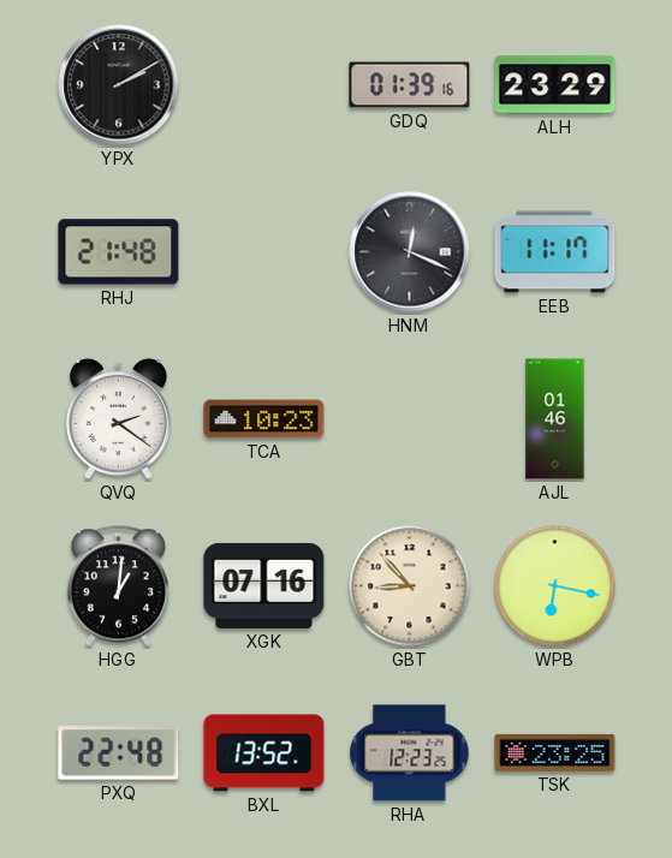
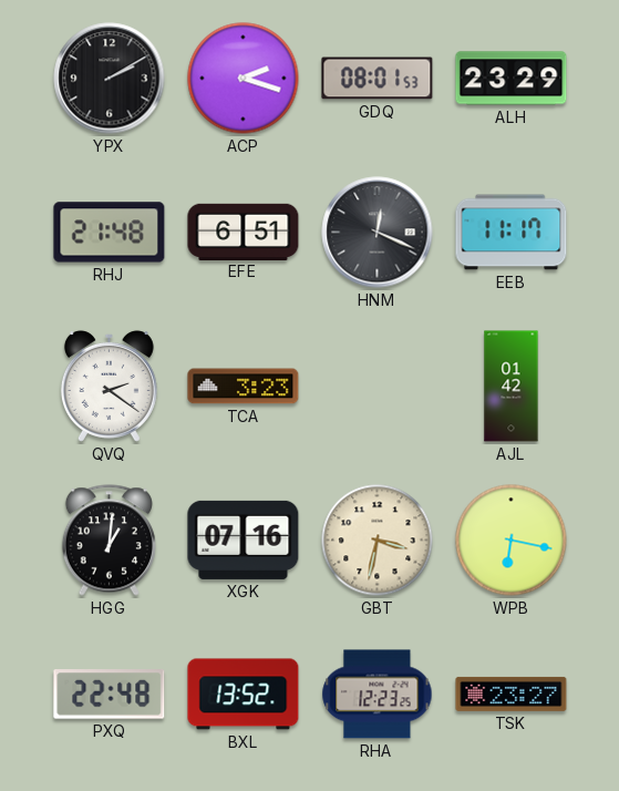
ACP: none -> 2:18
GDQ: 01:39 -> 08:01
EFE: none -> 6:51
TCA: 10:23 -> 3:23
AJL: 01:46 -> 01:42
GBT: 8:53 -> 3:32
TSK: 23:25 -> 23:27
